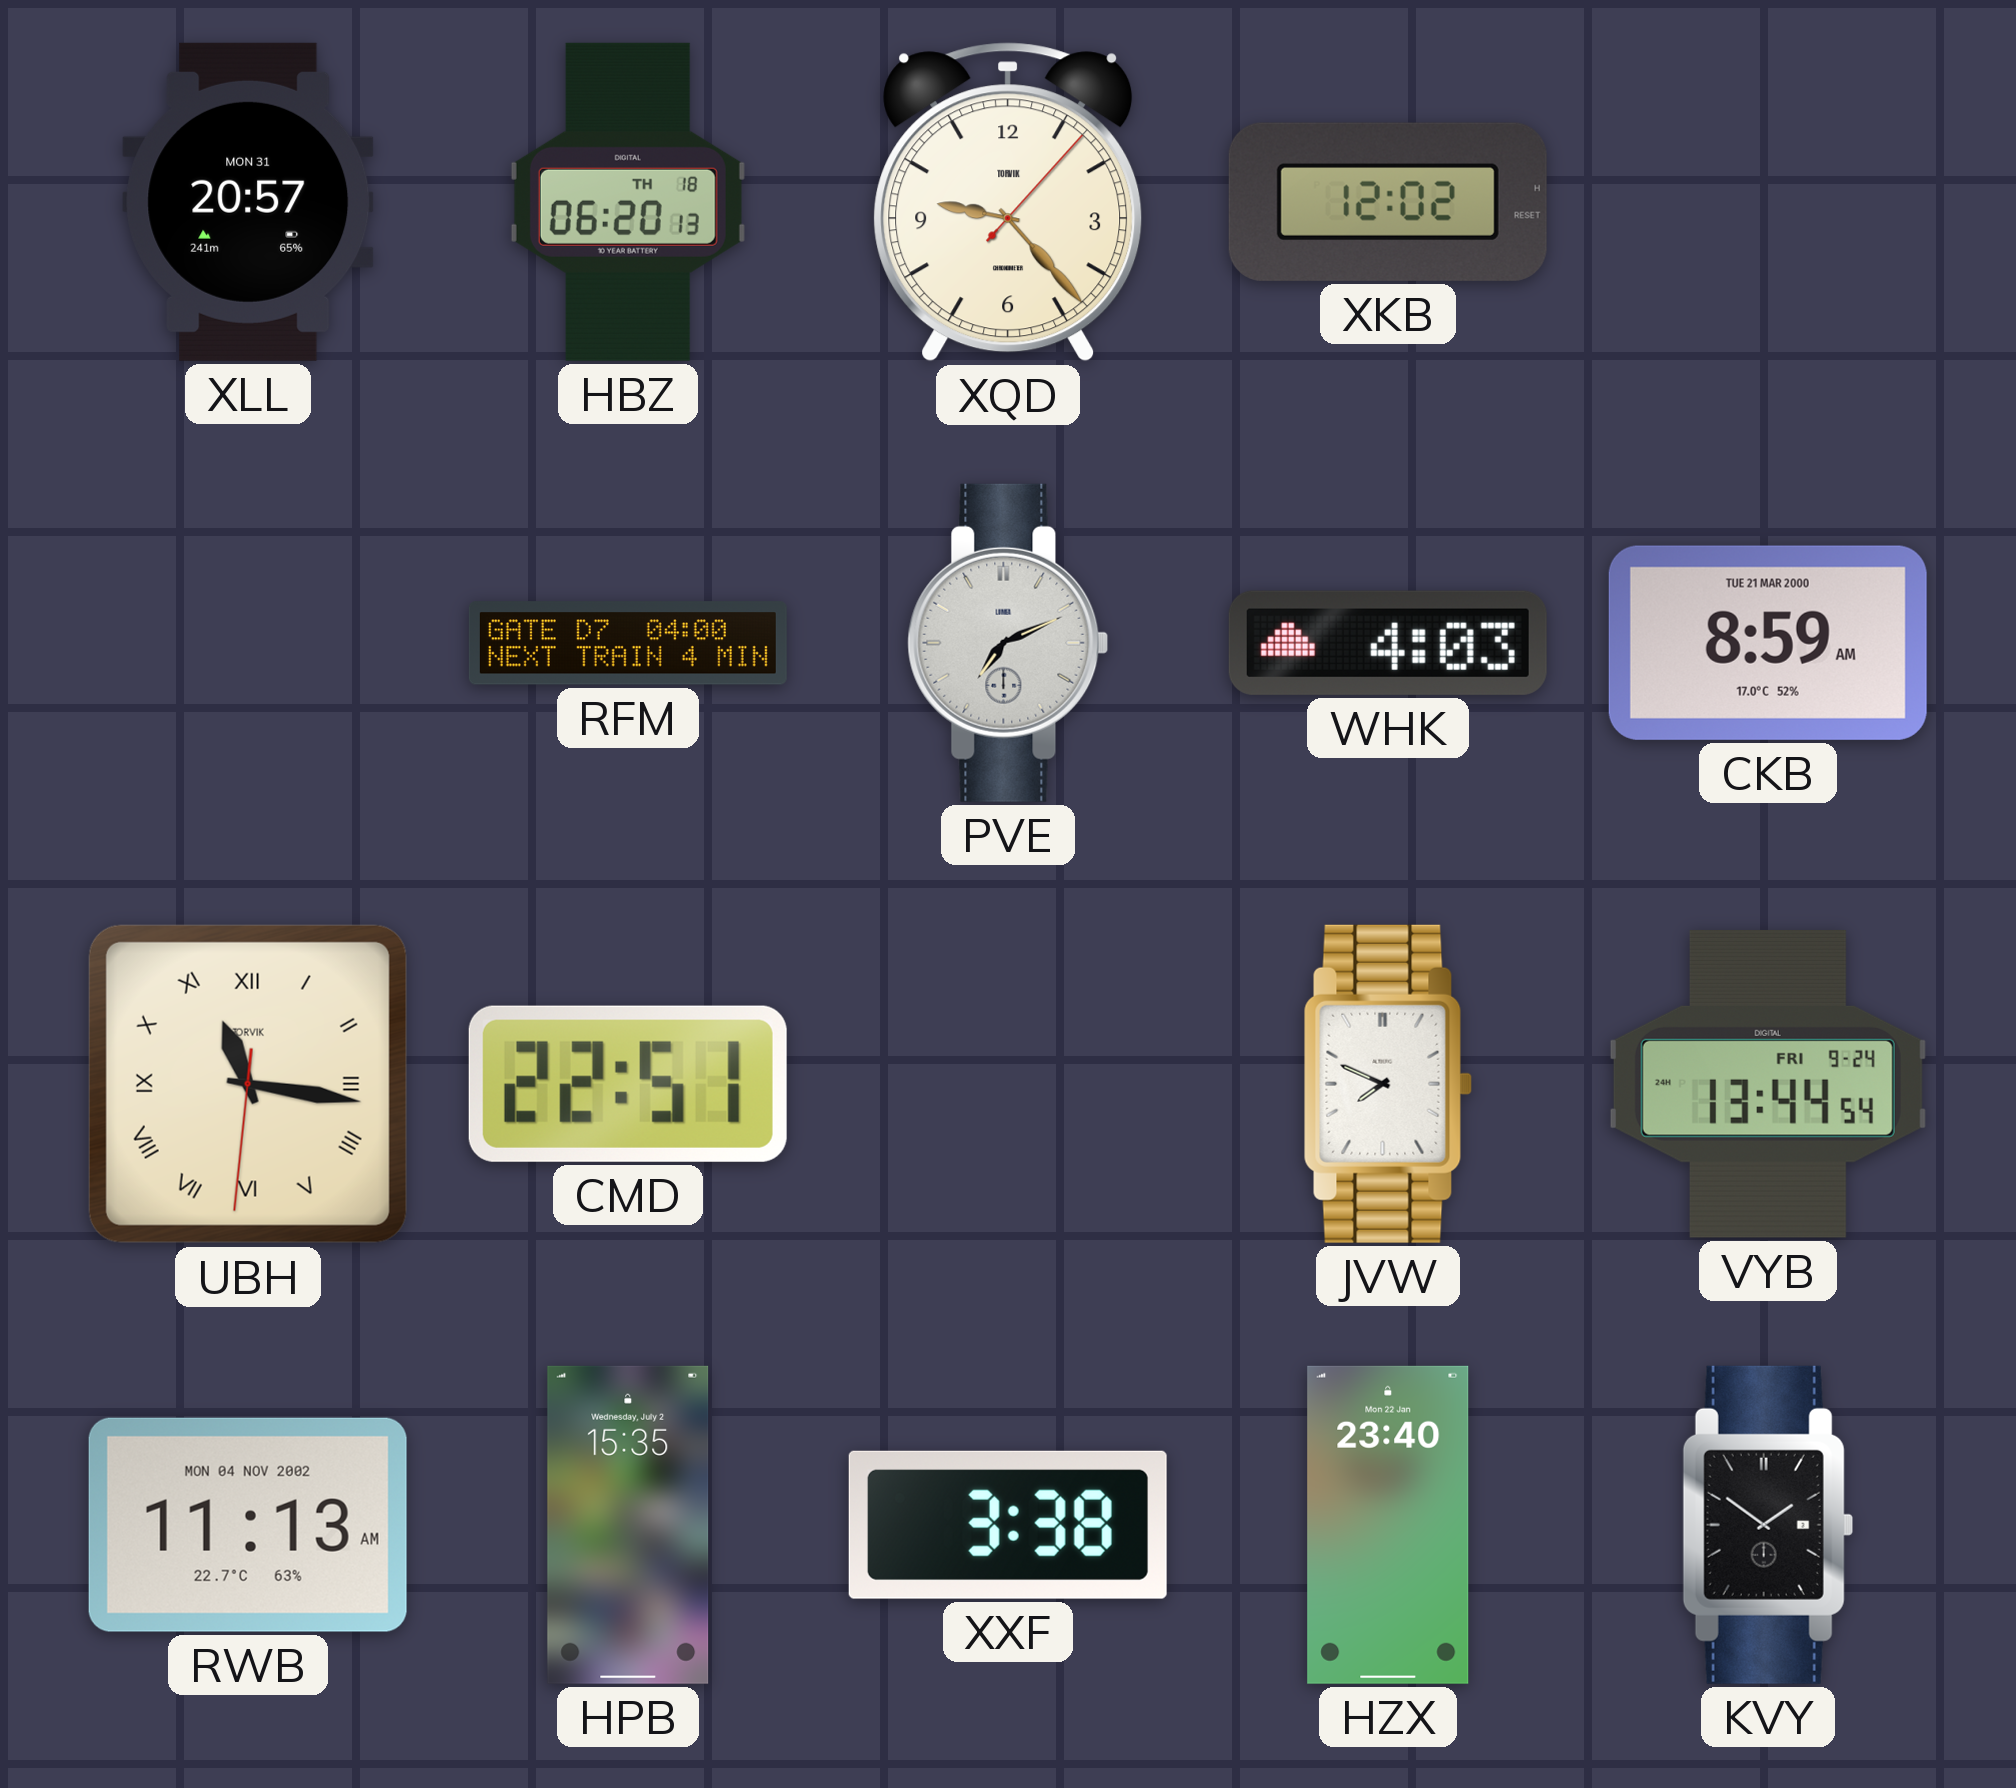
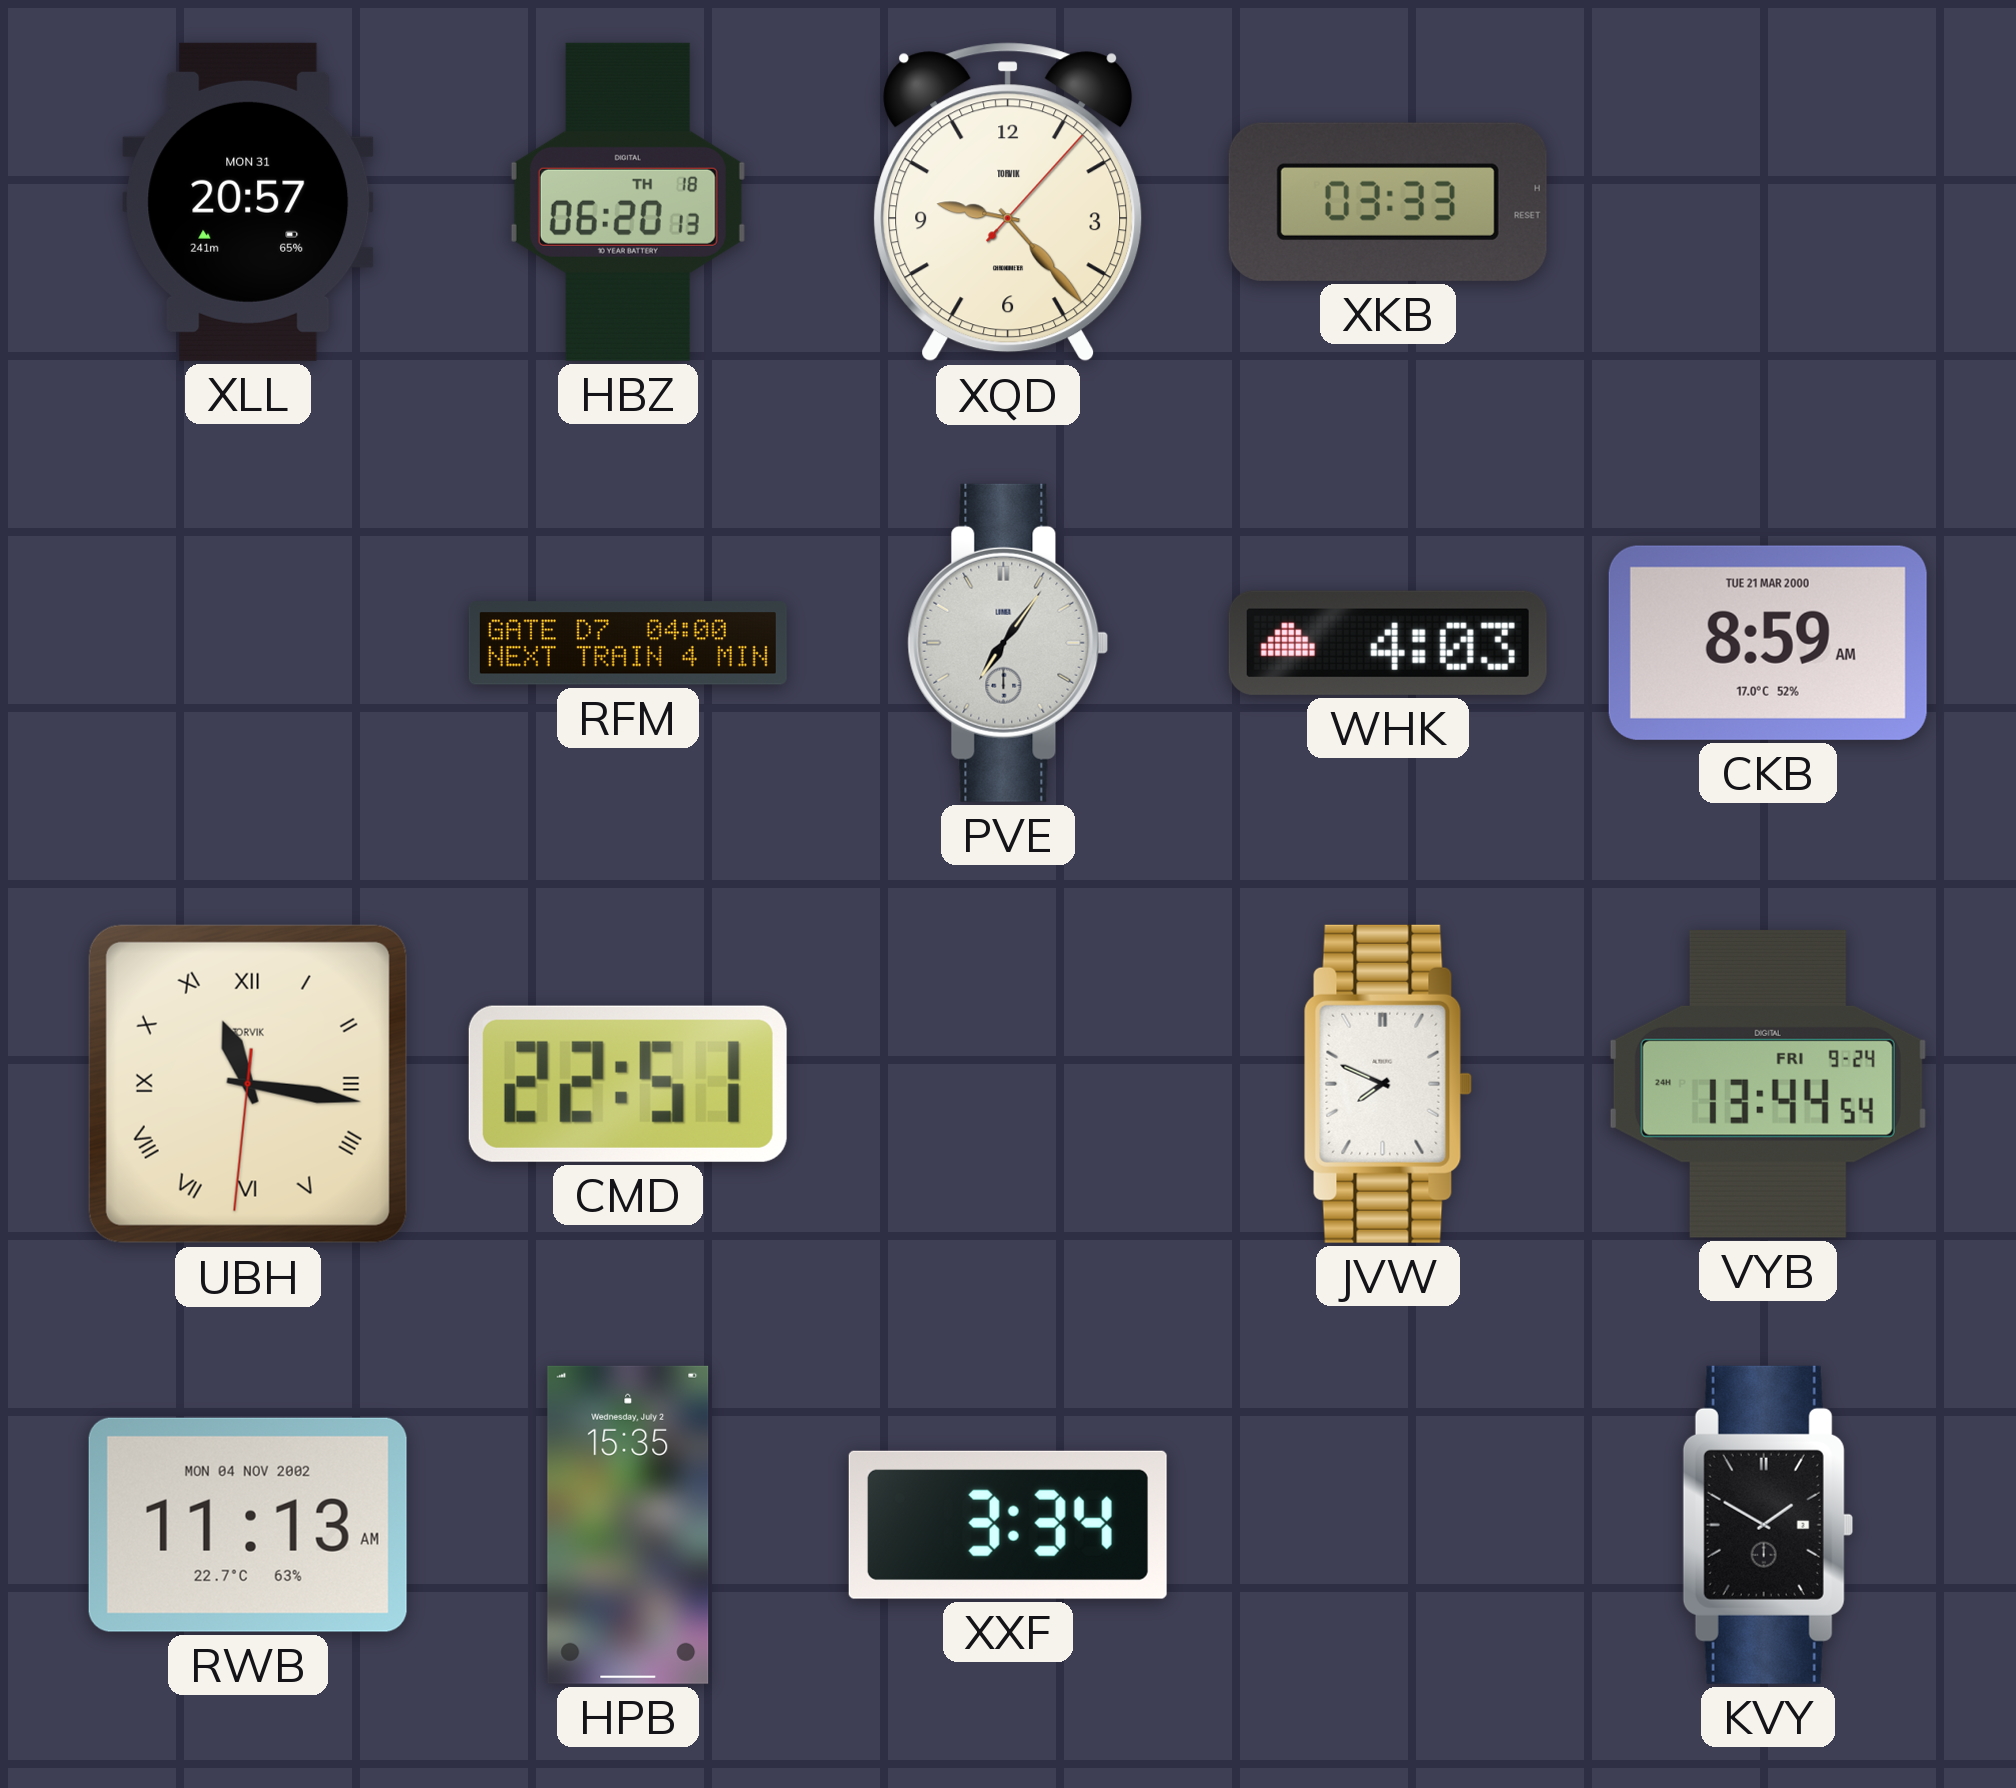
XKB: 12:02 -> 03:33
PVE: 7:11 -> 7:06
XXF: 3:38 -> 3:34
HZX: 23:40 -> none
KVY: 1:51 -> 1:50
